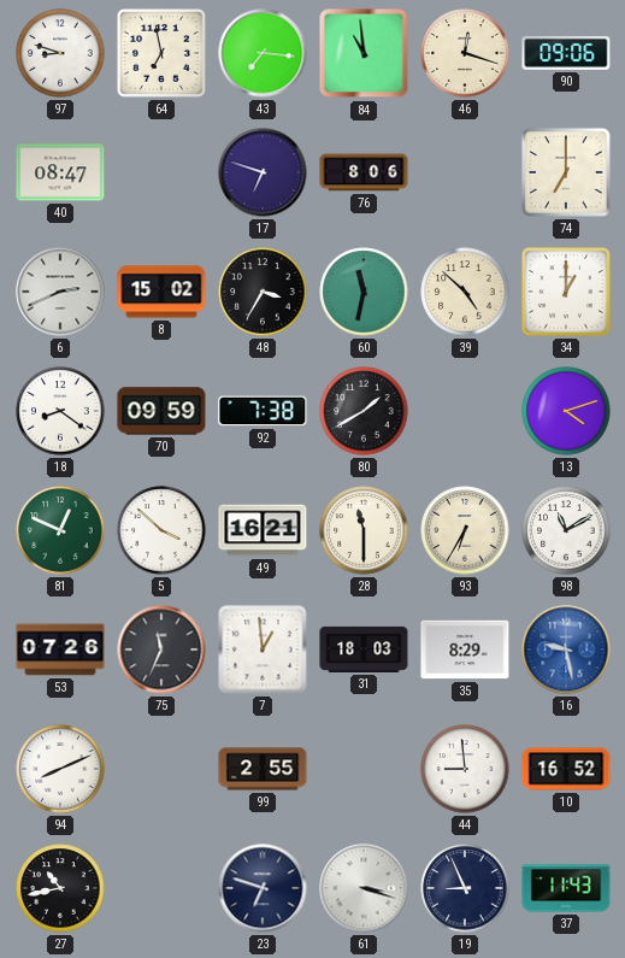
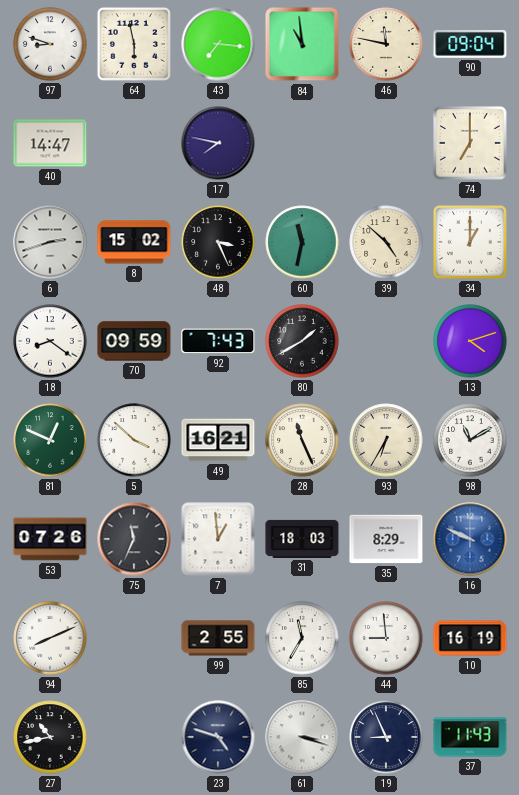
64: 6:58 -> 5:58
46: 12:18 -> 11:47
90: 09:06 -> 09:04
40: 08:47 -> 14:47
17: 6:48 -> 7:47
76: 8:06 -> none
6: 2:41 -> 2:42
48: 3:35 -> 3:26
92: 7:38 -> 7:43
28: 11:30 -> 11:26
16: 9:28 -> 9:49
85: none -> 11:35
10: 16:52 -> 16:19
23: 6:48 -> 4:48
